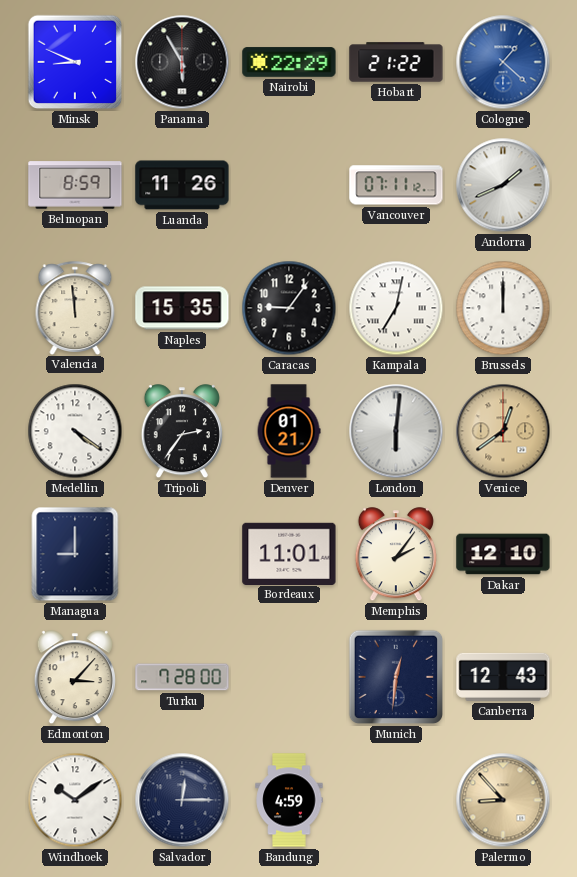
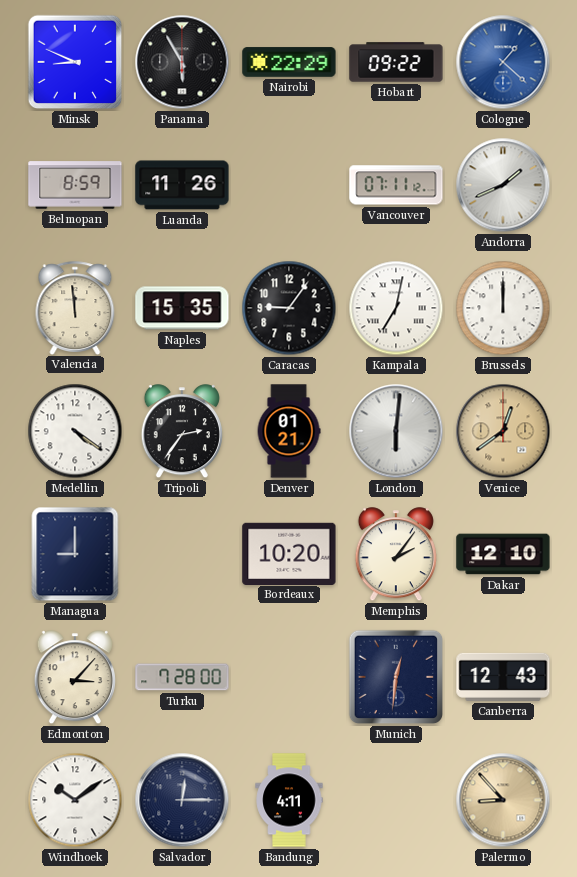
Hobart: 21:22 -> 09:22
Bordeaux: 11:01 -> 10:20
Bandung: 4:59 -> 4:11
